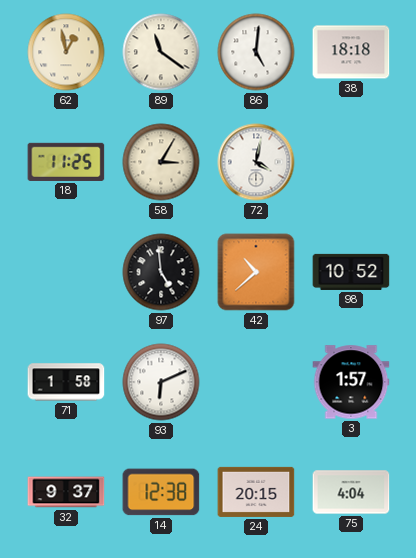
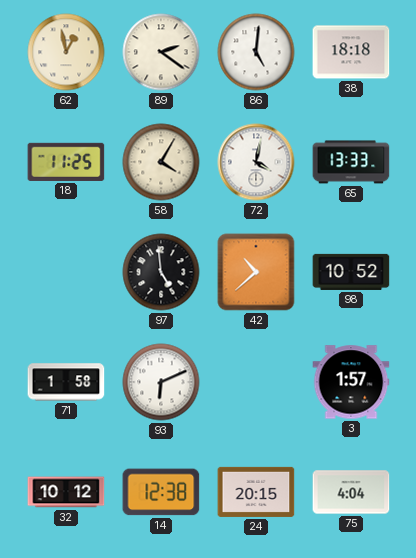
89: 11:21 -> 2:21
58: 3:05 -> 4:05
65: none -> 13:33
32: 9:37 -> 10:12
